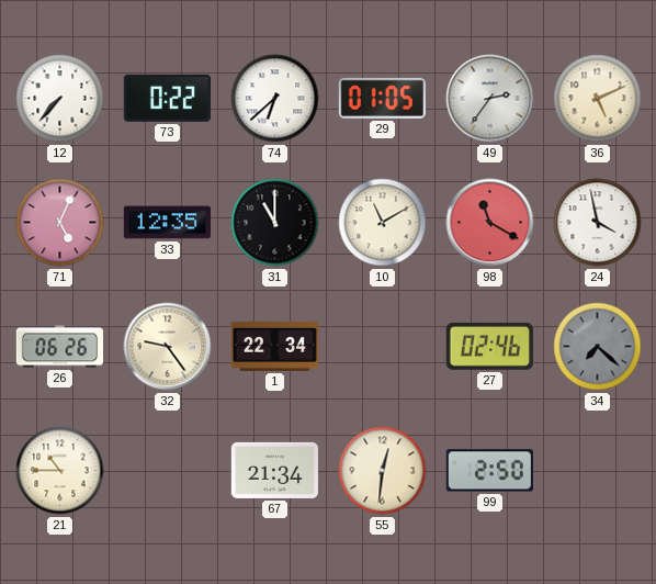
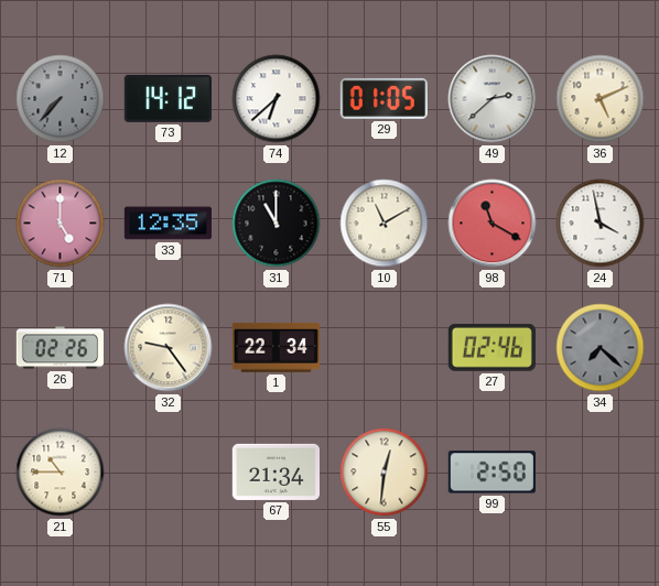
12 dial: white -> grey
73: 0:22 -> 14:12
49: 2:36 -> 2:38
71: 5:04 -> 5:00
26: 06:26 -> 02:26
